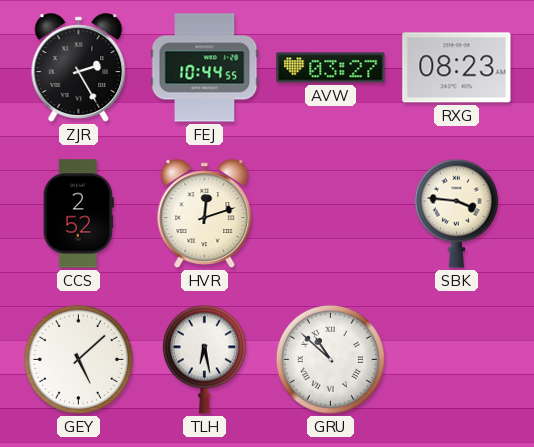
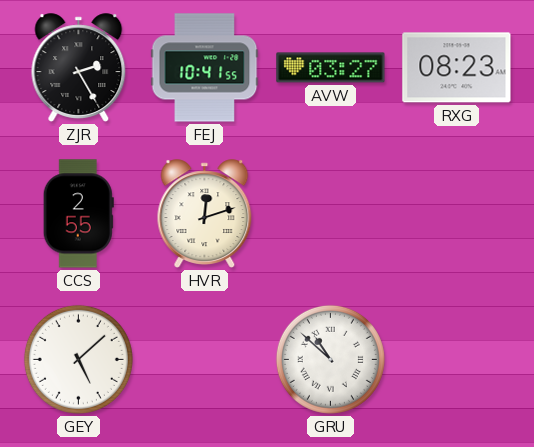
FEJ: 10:44 -> 10:41
CCS: 2:52 -> 2:55
SBK: 3:46 -> none
TLH: 6:28 -> none
